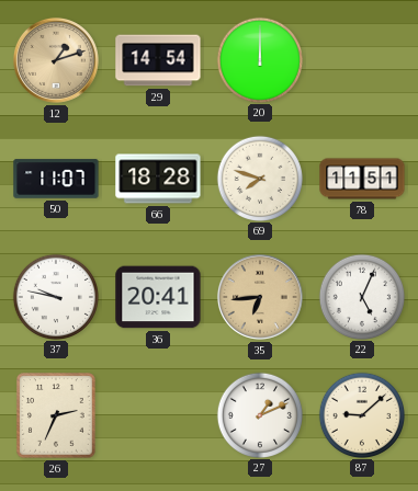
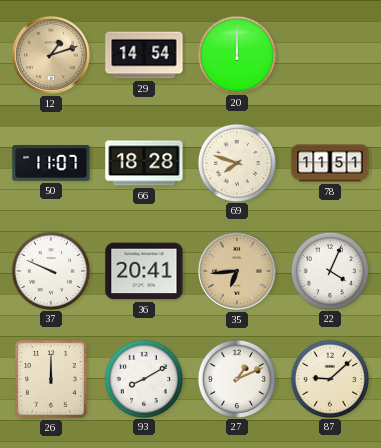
37: 9:47 -> 9:49
22: 5:04 -> 4:04
26: 2:34 -> 12:00
93: none -> 8:10
